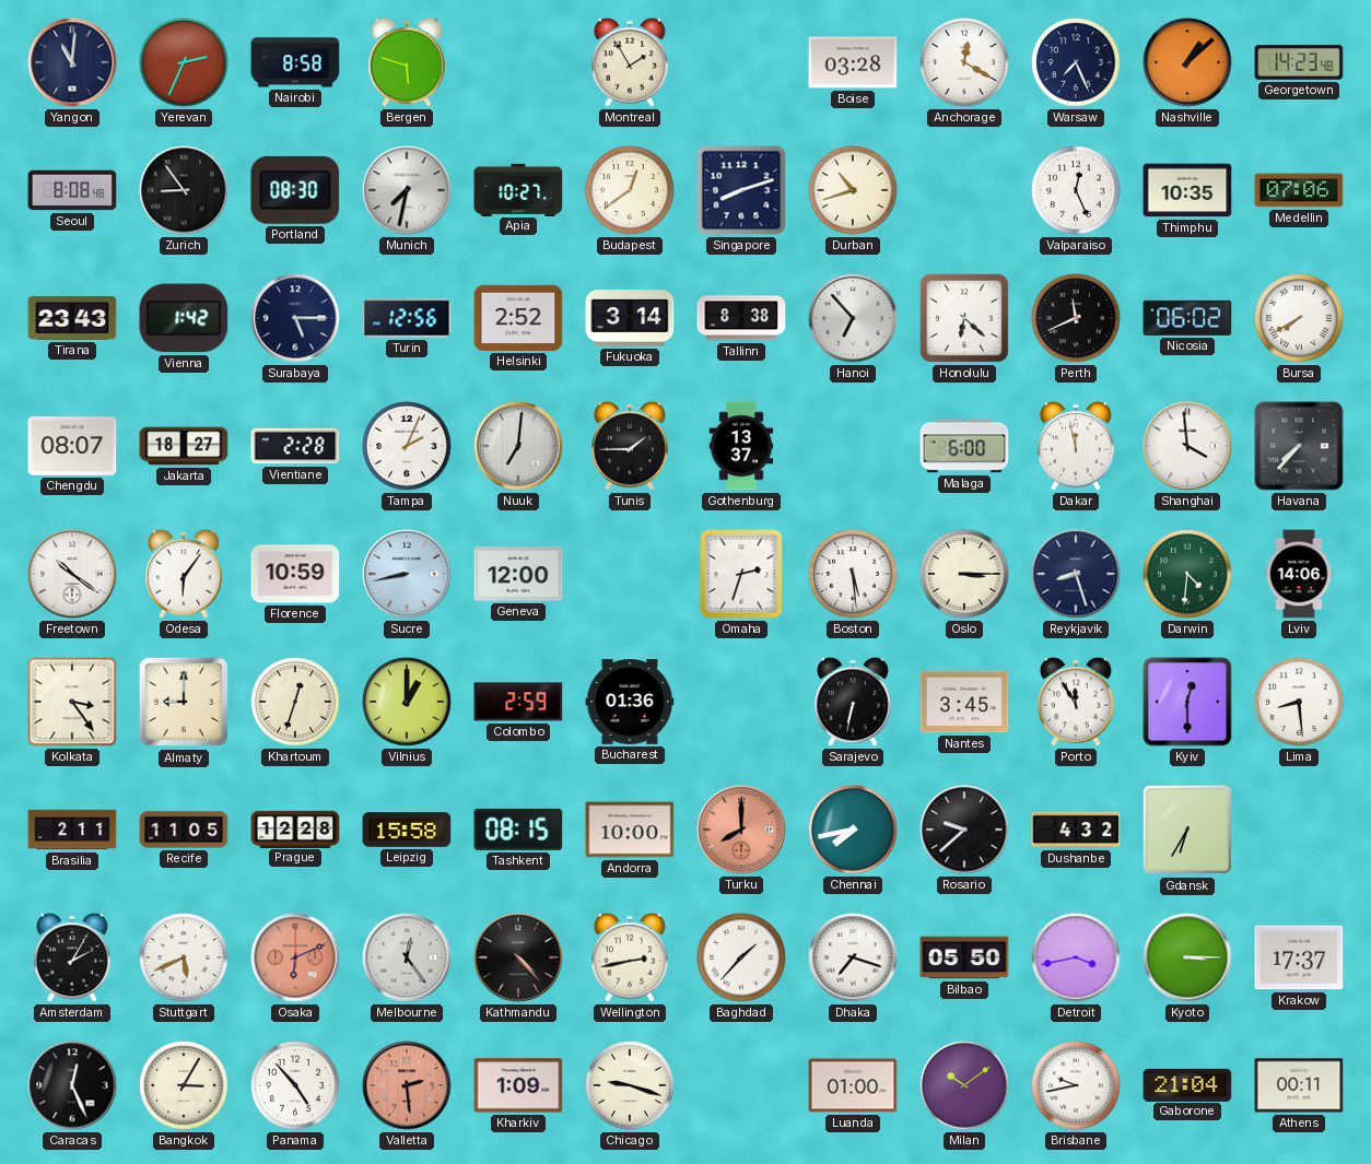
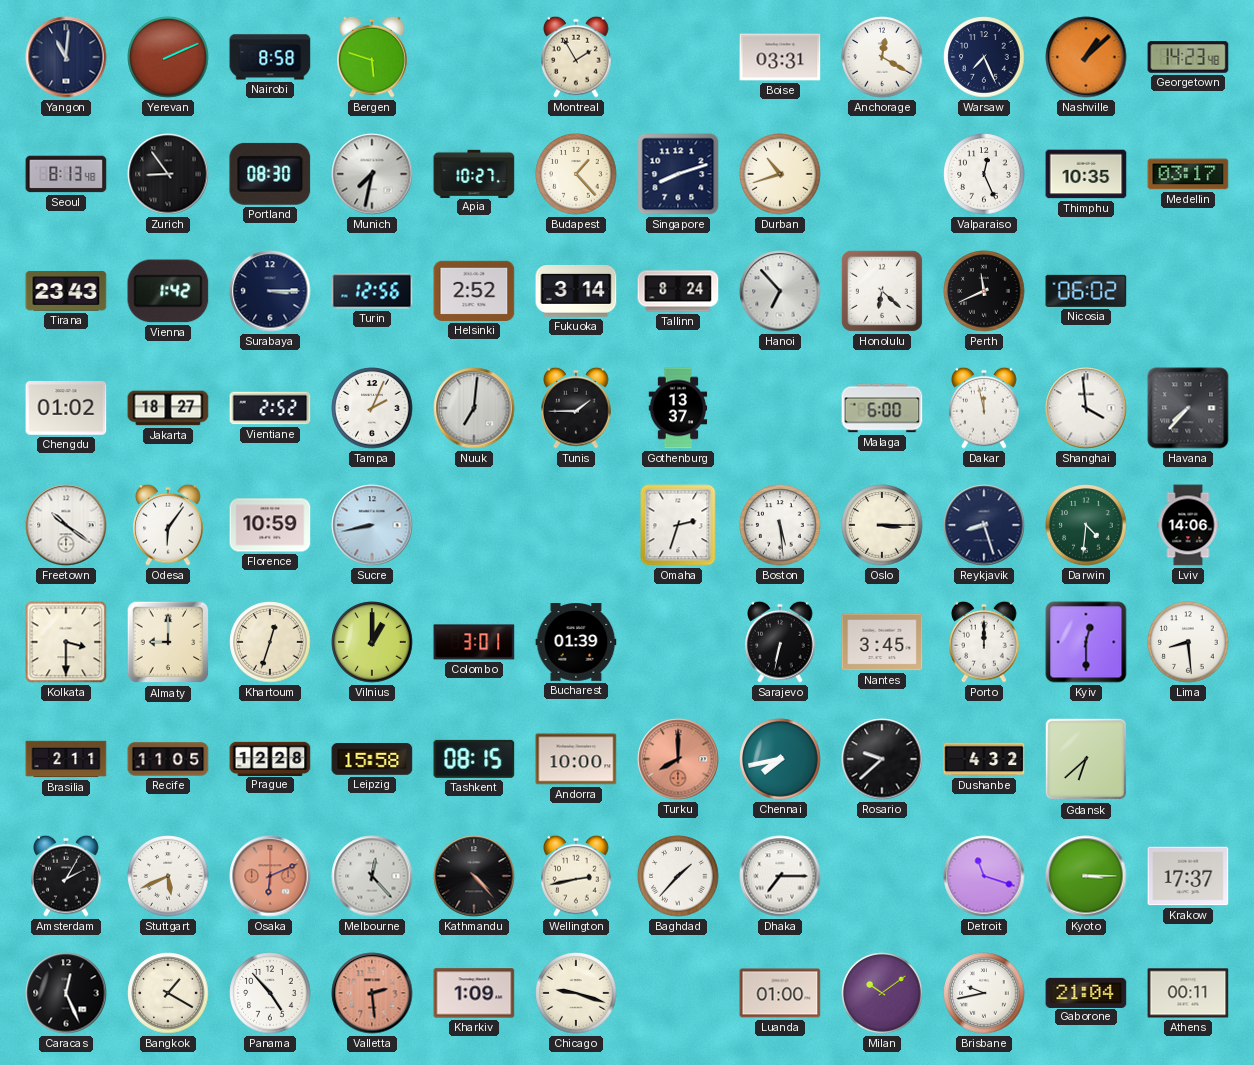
Yerevan: 2:34 -> 2:11
Boise: 03:28 -> 03:31
Seoul: 8:08 -> 8:13
Budapest: 12:39 -> 1:23
Medellin: 07:06 -> 03:17
Surabaya: 5:15 -> 3:15
Tallinn: 8:38 -> 8:24
Bursa: 7:40 -> none
Chengdu: 08:07 -> 01:02
Vientiane: 2:28 -> 2:52
Geneva: 12:00 -> none
Kolkata: 3:24 -> 3:30
Colombo: 2:59 -> 3:01
Bucharest: 01:36 -> 01:39
Porto: 11:55 -> 12:00
Gdansk: 6:35 -> 6:38
Melbourne: 12:24 -> 12:23
Dhaka: 7:18 -> 7:15
Bilbao: 05:50 -> none
Detroit: 3:43 -> 11:18
Bangkok: 3:05 -> 1:20
